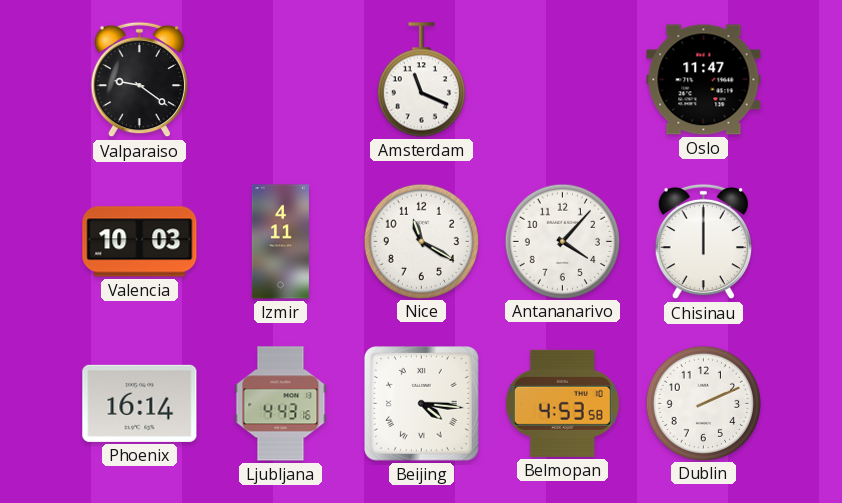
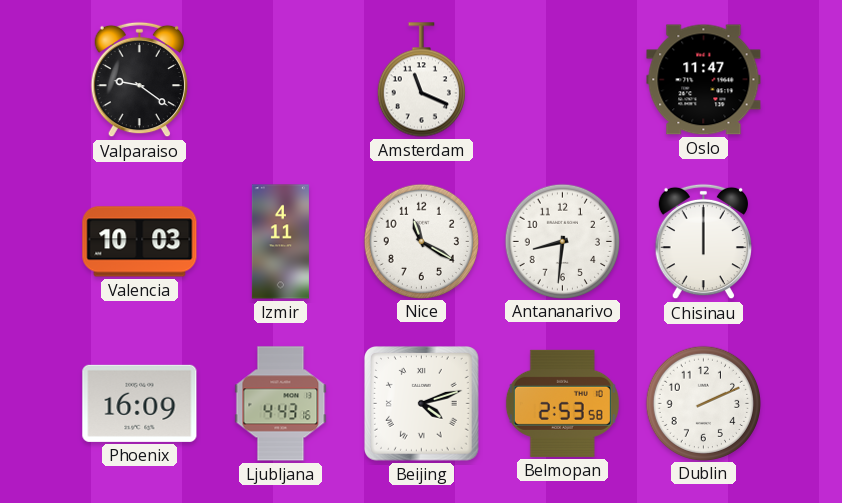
Antananarivo: 4:07 -> 8:31
Phoenix: 16:14 -> 16:09
Beijing: 4:16 -> 4:12
Belmopan: 4:53 -> 2:53
